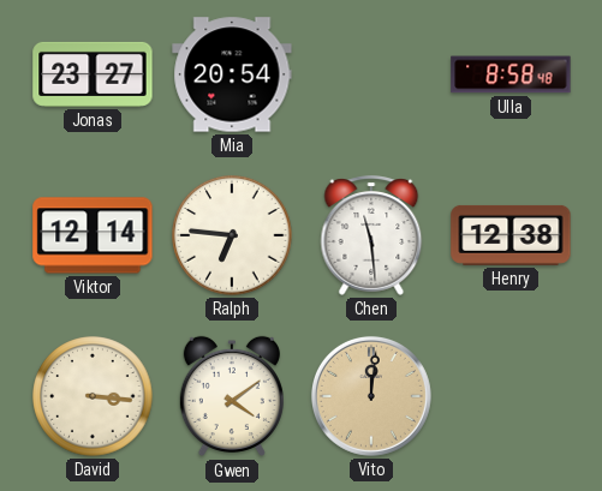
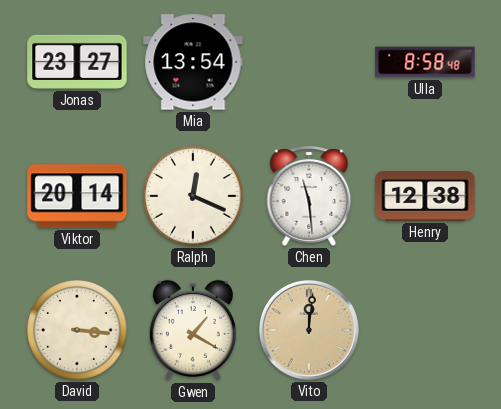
Mia: 20:54 -> 13:54
Viktor: 12:14 -> 20:14
Ralph: 6:46 -> 12:19
Gwen: 4:09 -> 1:20
